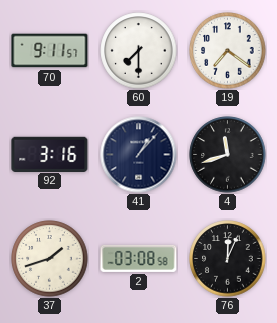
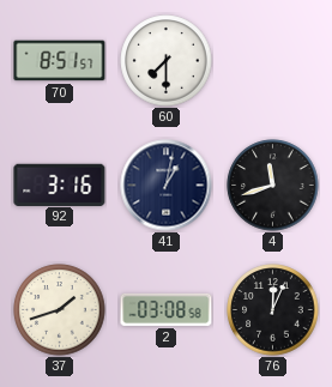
70: 9:11 -> 8:51
19: 7:21 -> none
41: 1:07 -> 1:02
